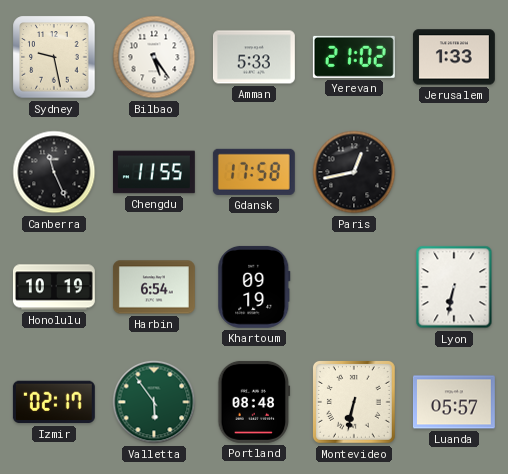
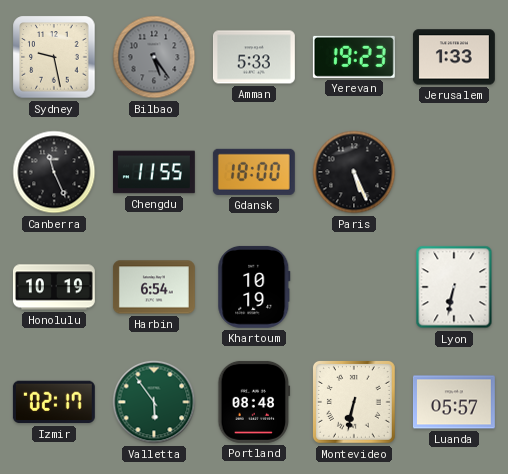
Bilbao dial: white -> grey
Yerevan: 21:02 -> 19:23
Gdansk: 17:58 -> 18:00
Paris: 12:43 -> 5:26
Khartoum: 09:19 -> 10:19
